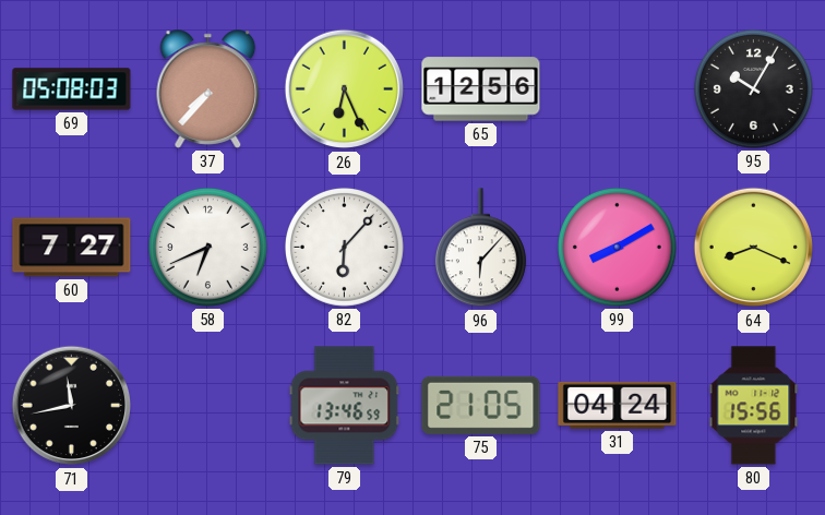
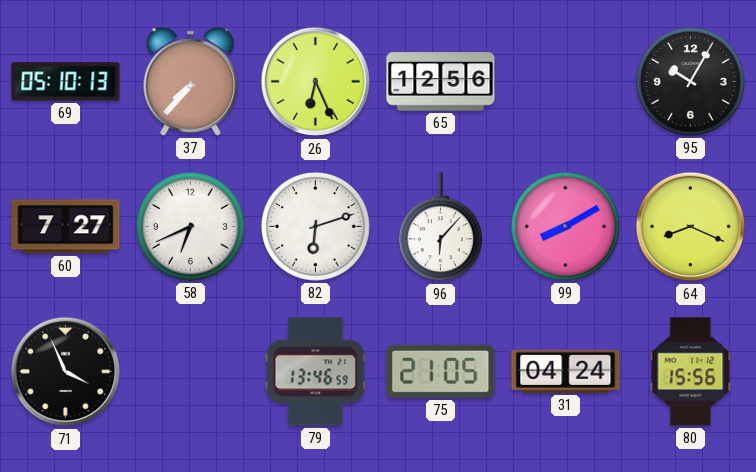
69: 05:08 -> 05:10
82: 6:07 -> 6:12
71: 11:43 -> 3:56
